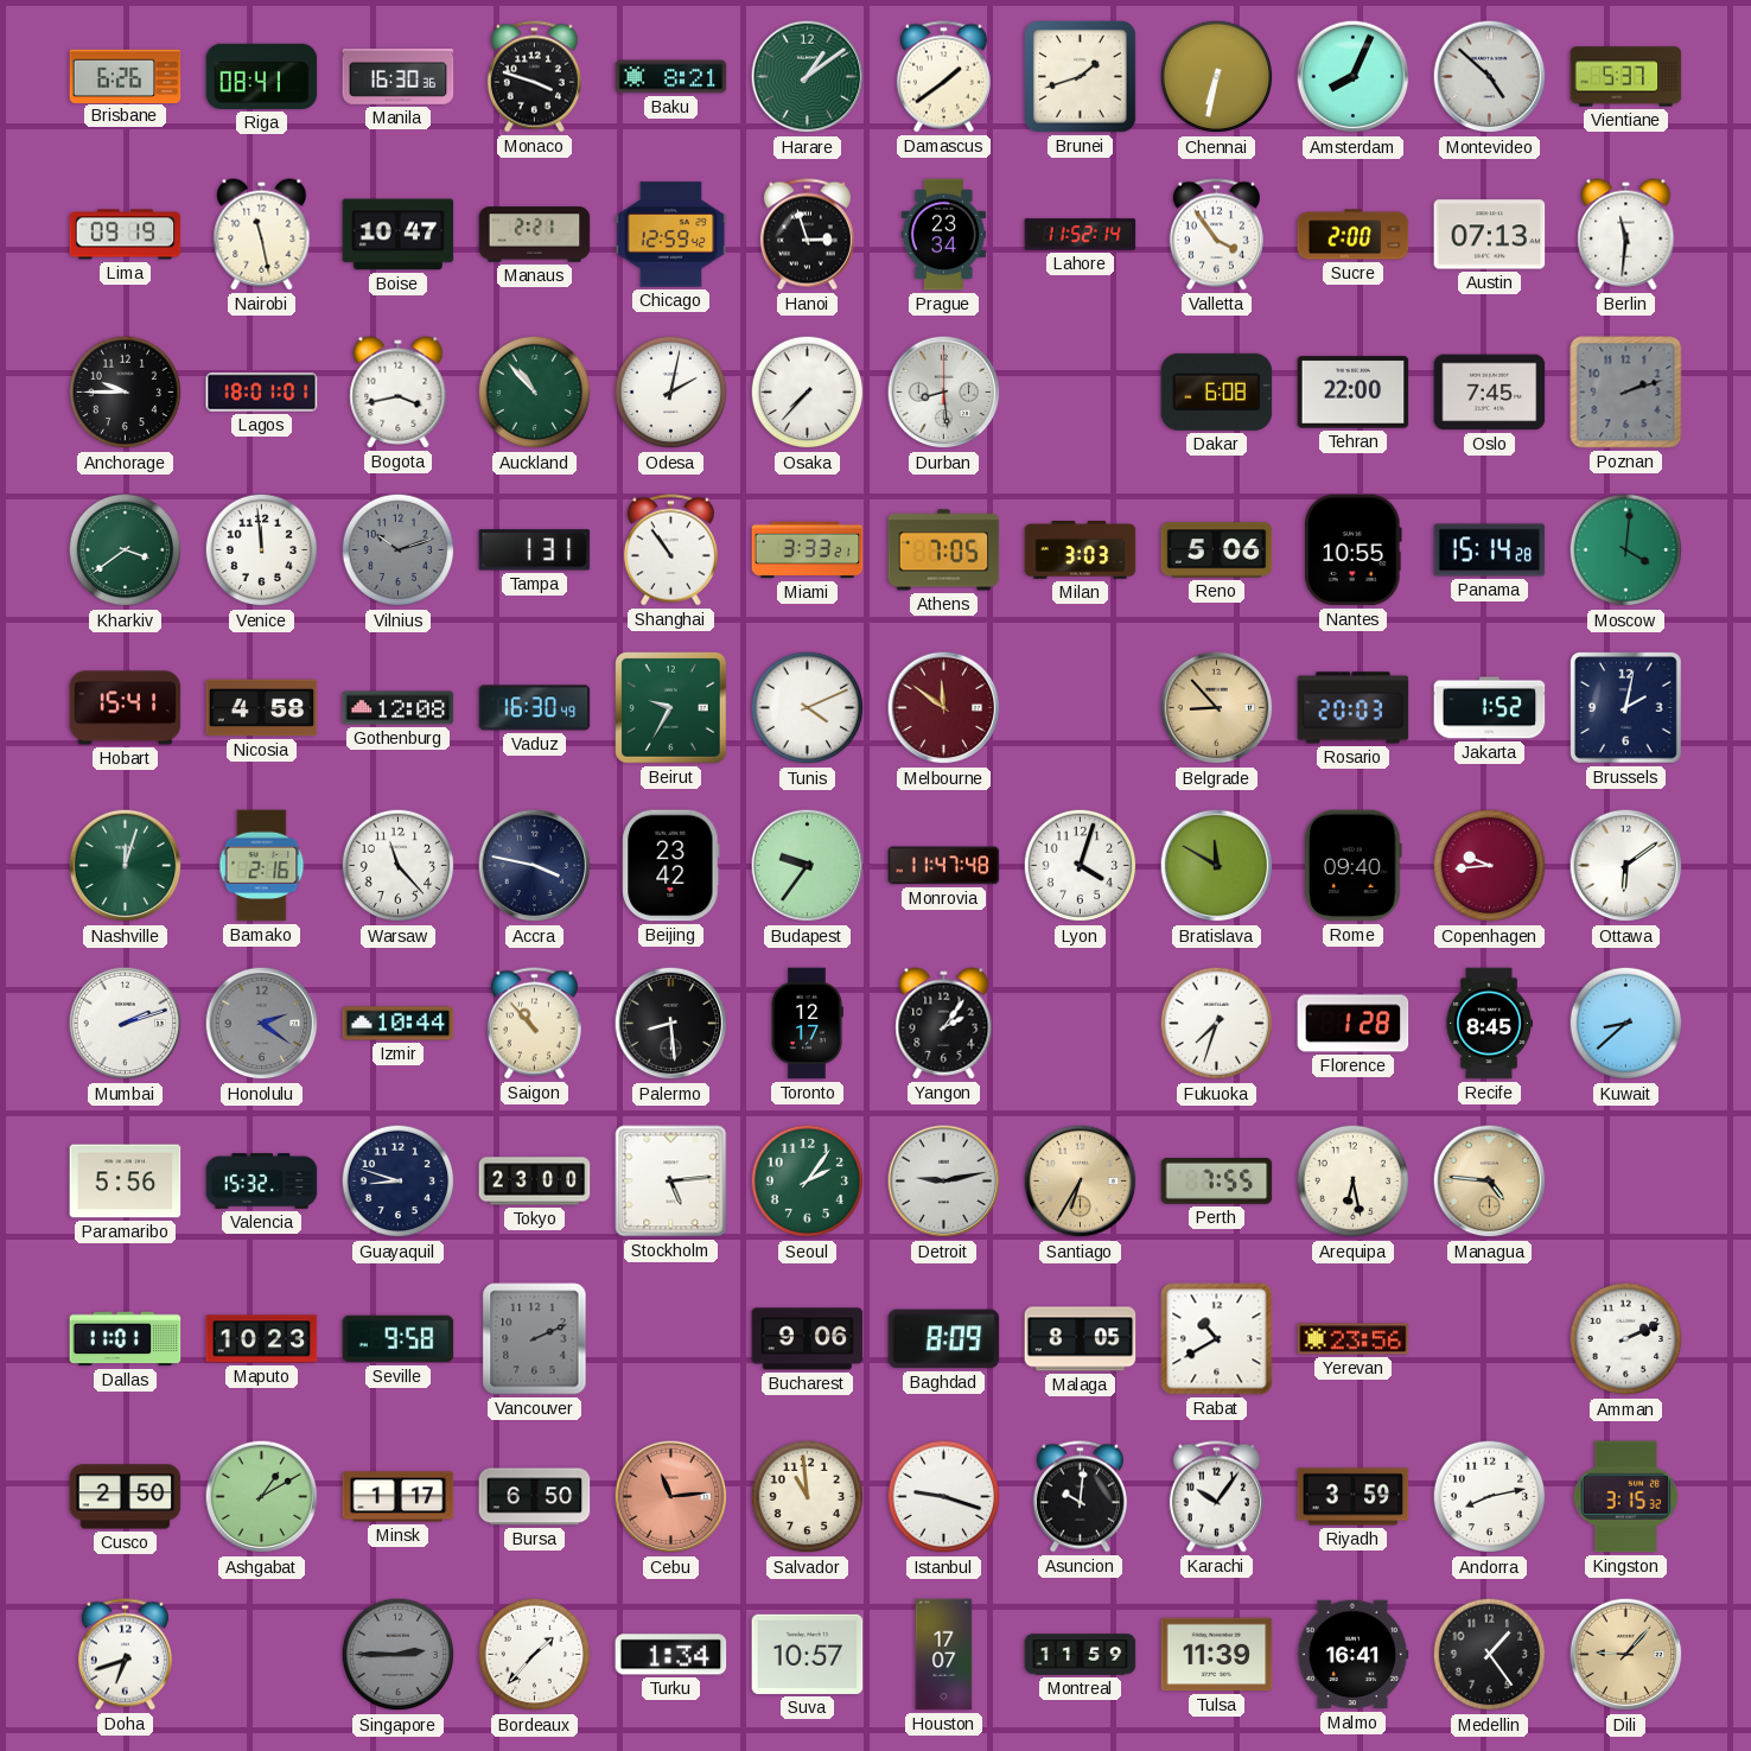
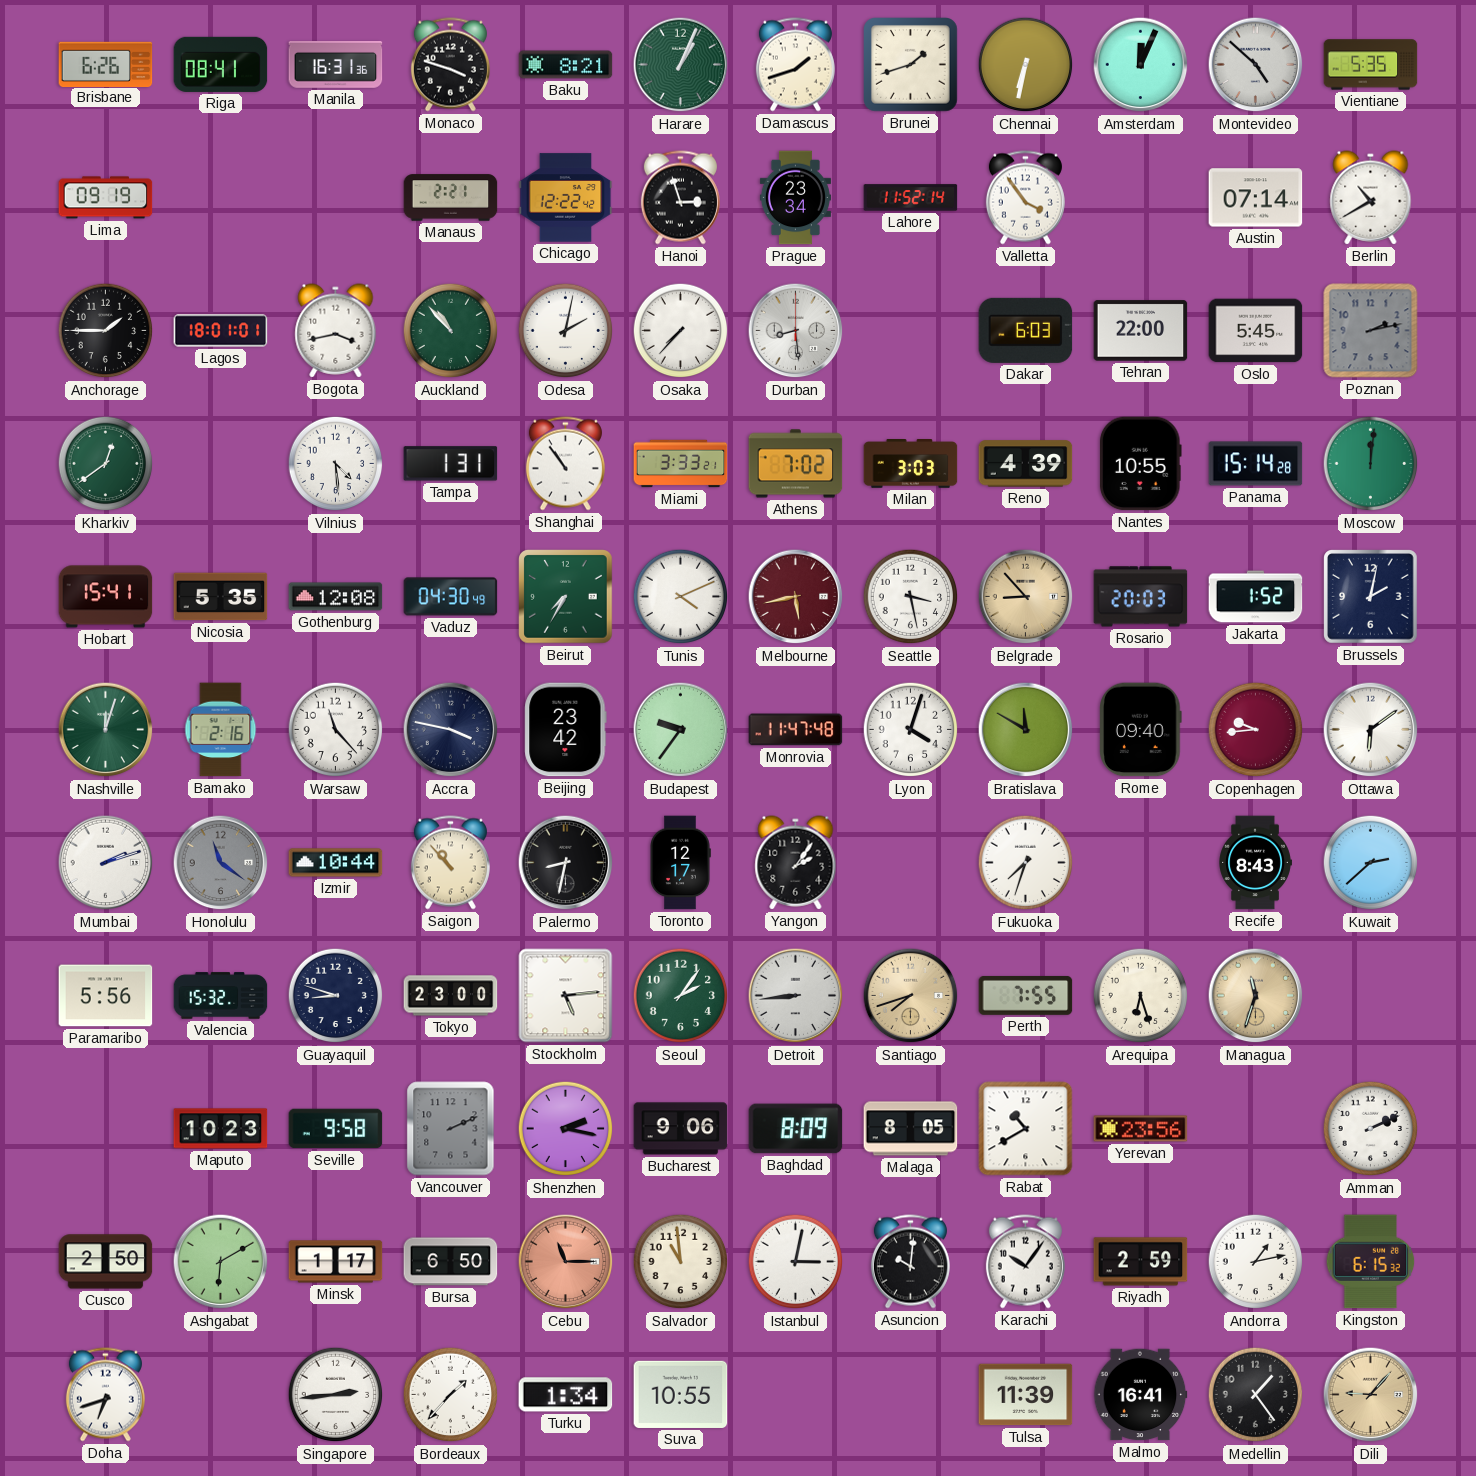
Manila: 16:30 -> 16:31
Harare: 1:09 -> 1:04
Damascus: 1:39 -> 1:42
Amsterdam: 8:04 -> 12:04
Vientiane: 5:37 -> 5:35
Nairobi: 11:28 -> none
Boise: 10:47 -> none
Chicago: 12:59 -> 12:22
Sucre: 2:00 -> none
Austin: 07:13 -> 07:14
Berlin: 11:31 -> 10:40
Anchorage: 9:45 -> 1:45
Dakar: 6:08 -> 6:03
Oslo: 7:45 -> 5:45
Poznan: 2:12 -> 2:13
Kharkiv: 3:39 -> 12:39
Venice: 11:59 -> none
Vilnius: 10:12 -> 4:29
Vilnius dial: grey -> white
Athens: 7:05 -> 7:02
Reno: 5:06 -> 4:39
Moscow: 4:01 -> 12:01
Nicosia: 4:58 -> 5:35
Vaduz: 16:30 -> 04:30
Beirut: 9:35 -> 7:35
Melbourne: 11:51 -> 5:43
Seattle: none -> 3:28
Honolulu: 2:21 -> 11:21
Palermo: 8:29 -> 8:32
Florence: 1:28 -> none
Recife: 8:45 -> 8:43
Kuwait: 8:38 -> 2:38
Detroit: 9:13 -> 8:44
Santiago: 6:35 -> 7:42
Arequipa: 6:28 -> 6:27
Managua: 4:46 -> 11:33
Dallas: 11:01 -> none
Shenzhen: none -> 2:17
Ashgabat: 1:10 -> 6:10
Cebu: 11:14 -> 11:15
Istanbul: 9:18 -> 3:02
Riyadh: 3:59 -> 2:59
Andorra: 8:13 -> 1:13
Kingston: 3:15 -> 6:15
Singapore: 2:45 -> 2:44
Singapore dial: grey -> white
Suva: 10:57 -> 10:55
Houston: 17:07 -> none
Montreal: 11:59 -> none
